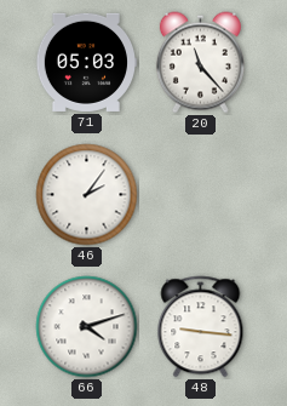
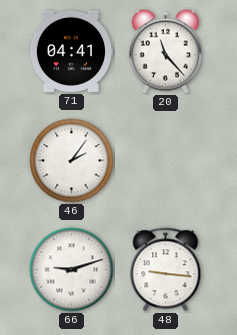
71: 05:03 -> 04:41
66: 4:12 -> 9:12
